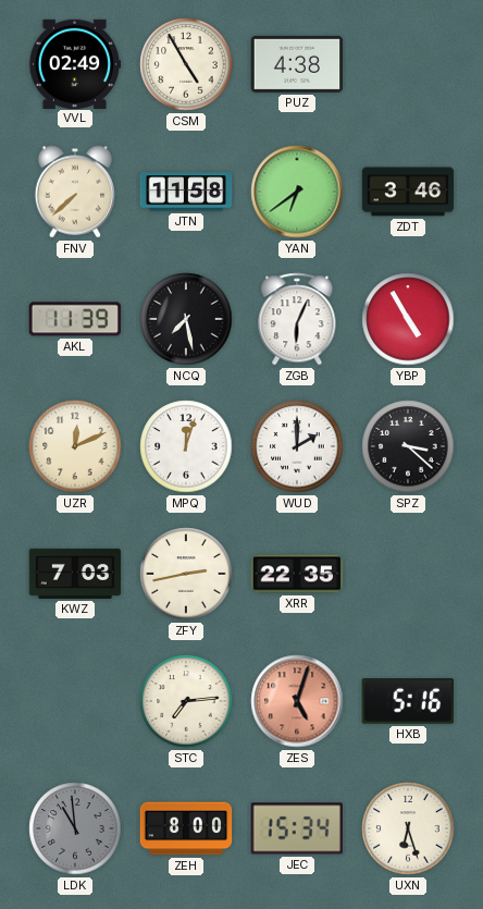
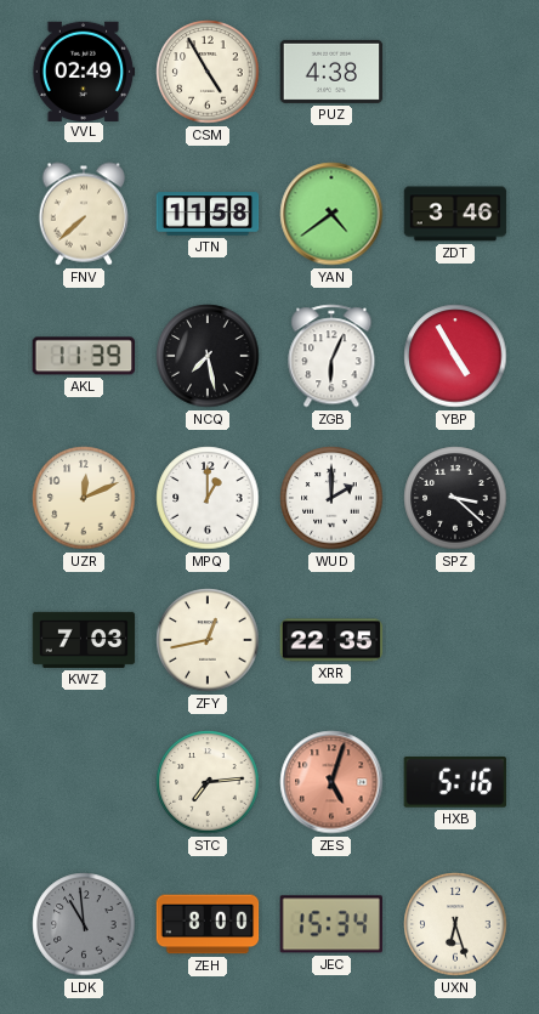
YAN: 6:39 -> 4:39
MPQ: 12:03 -> 1:00
ZFY: 2:43 -> 12:43
